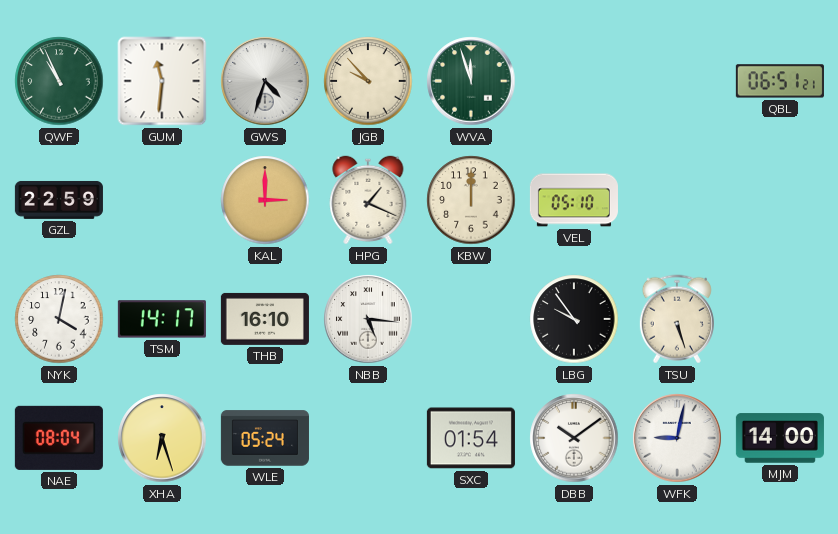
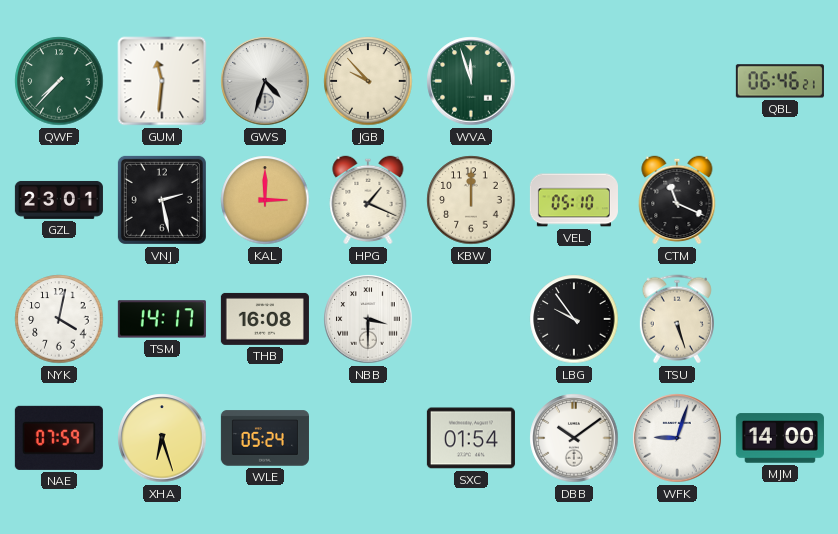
QWF: 10:56 -> 7:37
QBL: 06:51 -> 06:46
GZL: 22:59 -> 23:01
VNJ: none -> 2:28
CTM: none -> 11:19
THB: 16:10 -> 16:08
NBB: 5:16 -> 3:30
NAE: 08:04 -> 07:59
WFK: 9:02 -> 9:03
